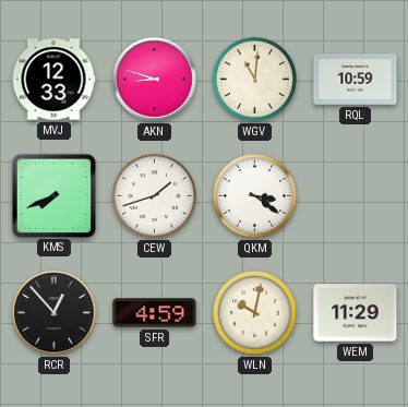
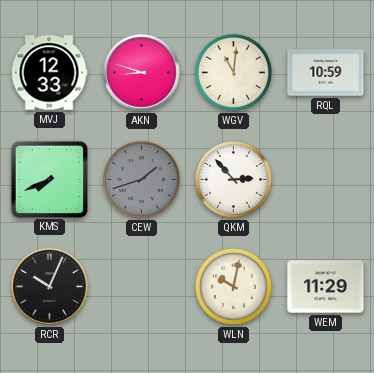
CEW dial: white -> grey
QKM: 3:21 -> 2:53
RCR: 12:53 -> 10:04
SFR: 4:59 -> none
